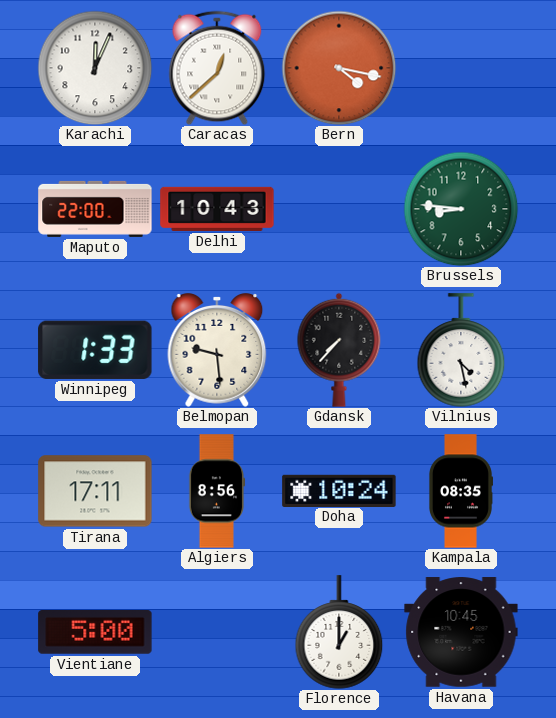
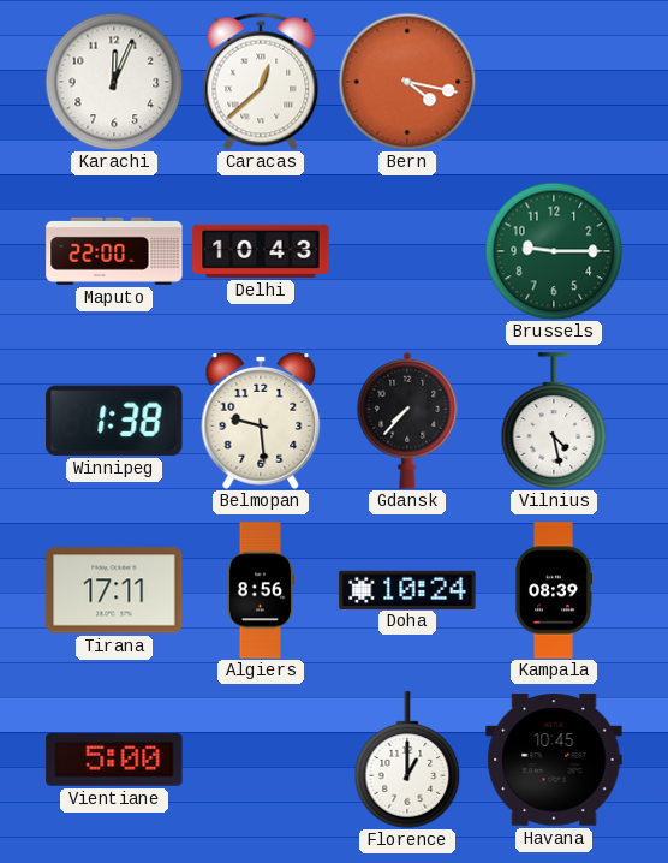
Brussels: 8:46 -> 9:15
Winnipeg: 1:33 -> 1:38
Kampala: 08:35 -> 08:39
